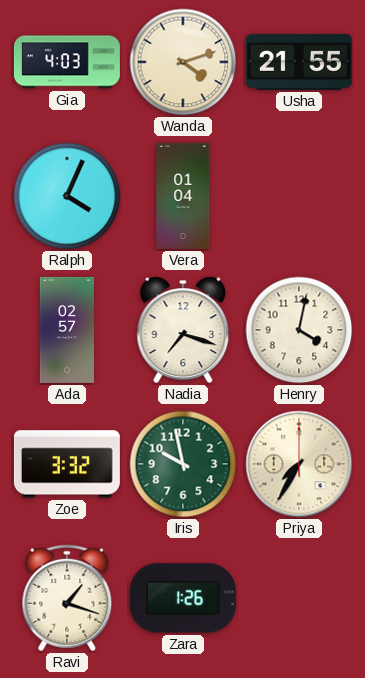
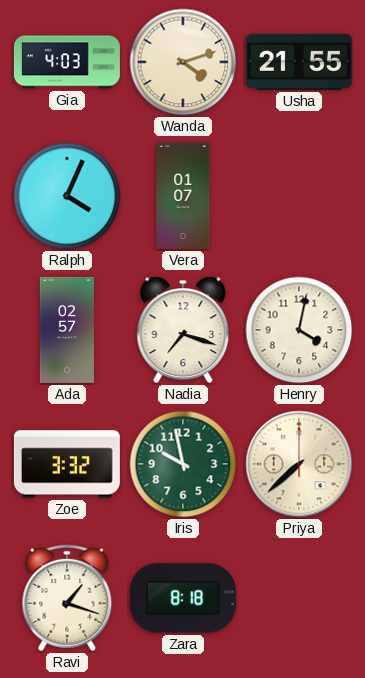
Vera: 01:04 -> 01:07
Priya: 7:35 -> 7:38
Zara: 1:26 -> 8:18
